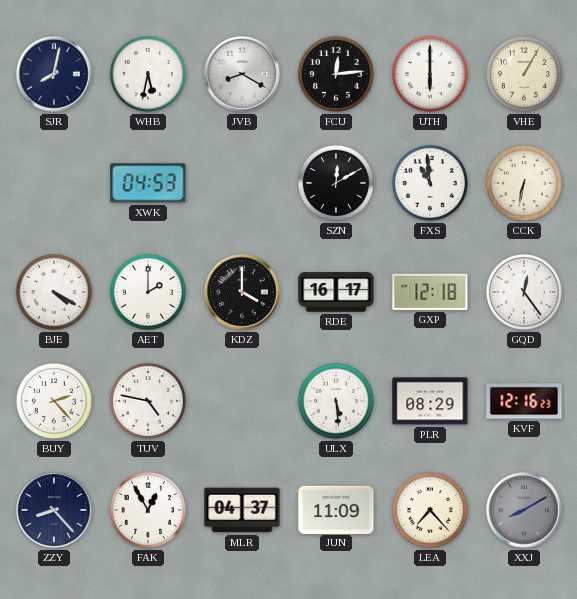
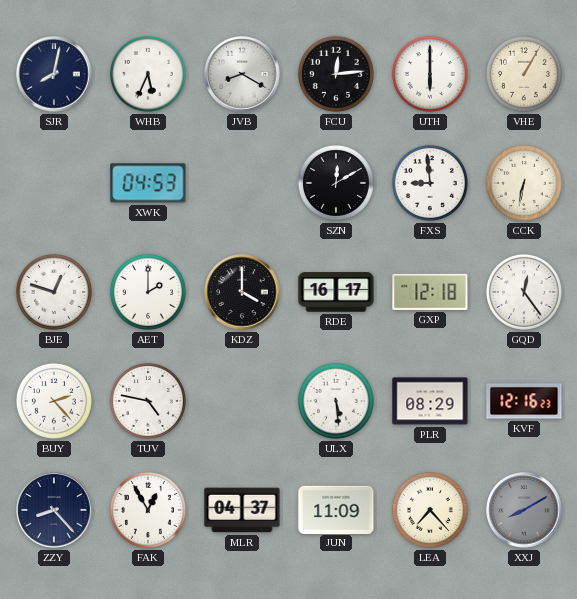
WHB: 5:32 -> 5:34
FXS: 10:59 -> 8:59
BJE: 4:20 -> 12:48
